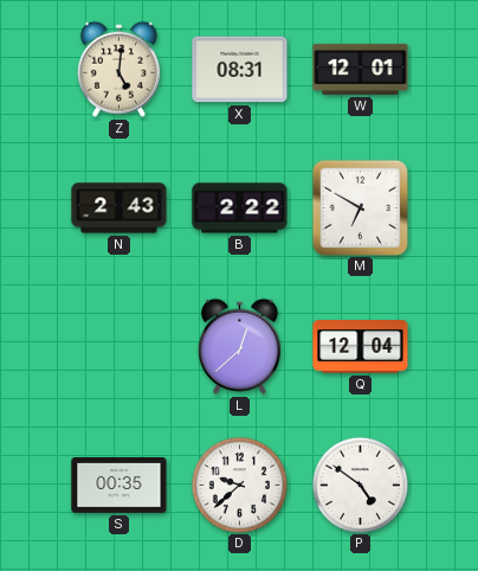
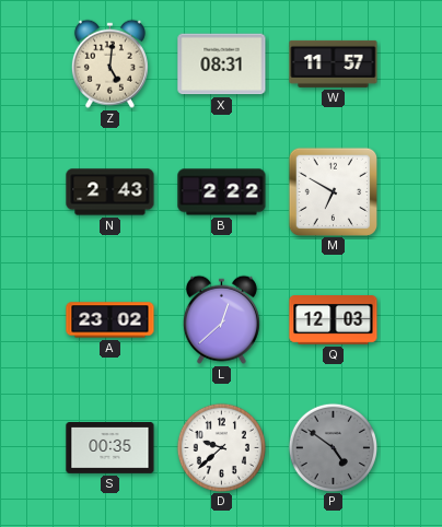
W: 12:01 -> 11:57
A: none -> 23:02
Q: 12:04 -> 12:03
P dial: white -> grey
